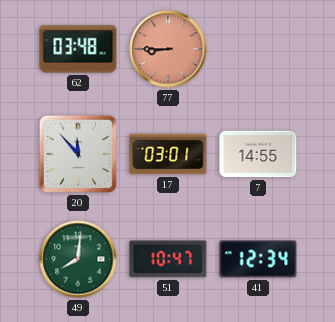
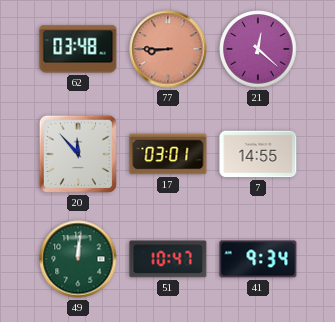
21: none -> 12:22
49: 8:01 -> 12:01
41: 12:34 -> 9:34
